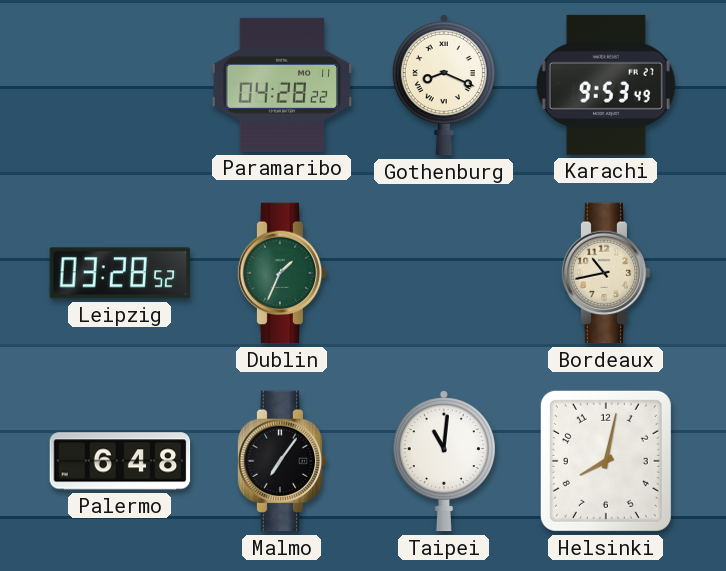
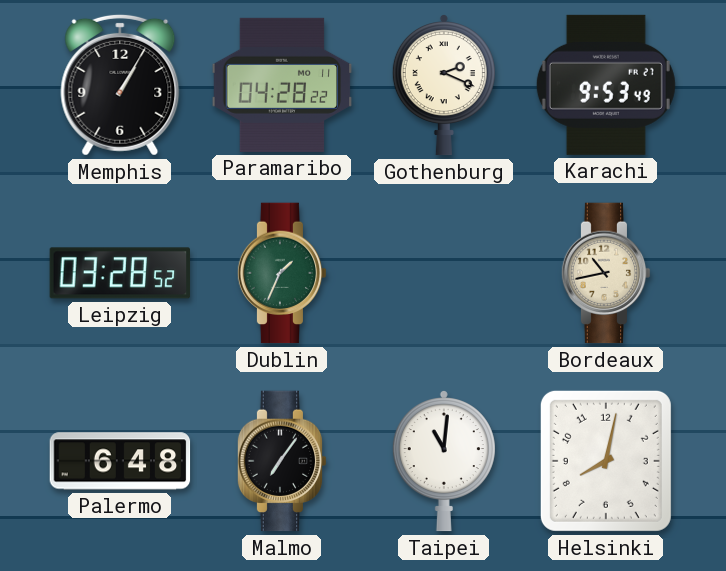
Memphis: none -> 1:05
Gothenburg: 8:19 -> 2:19
